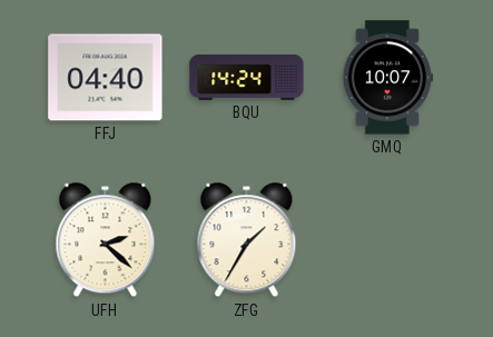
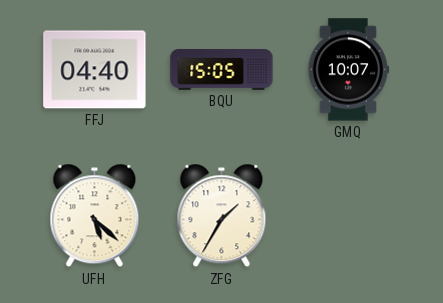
BQU: 14:24 -> 15:05
UFH: 2:22 -> 5:22
